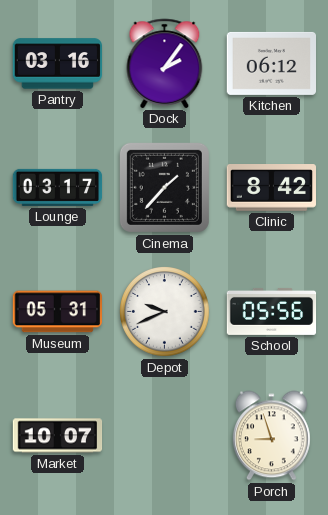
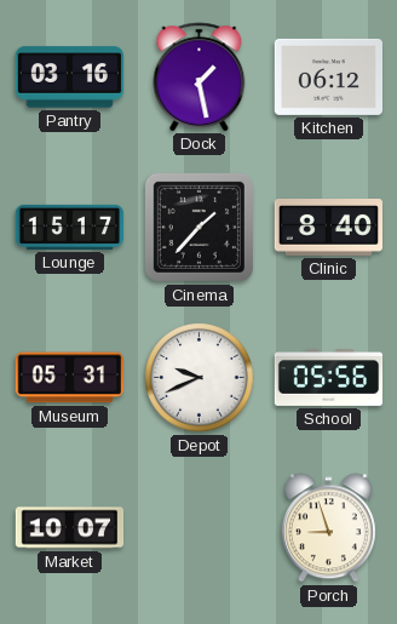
Dock: 2:06 -> 1:28
Lounge: 03:17 -> 15:17
Clinic: 8:42 -> 8:40
